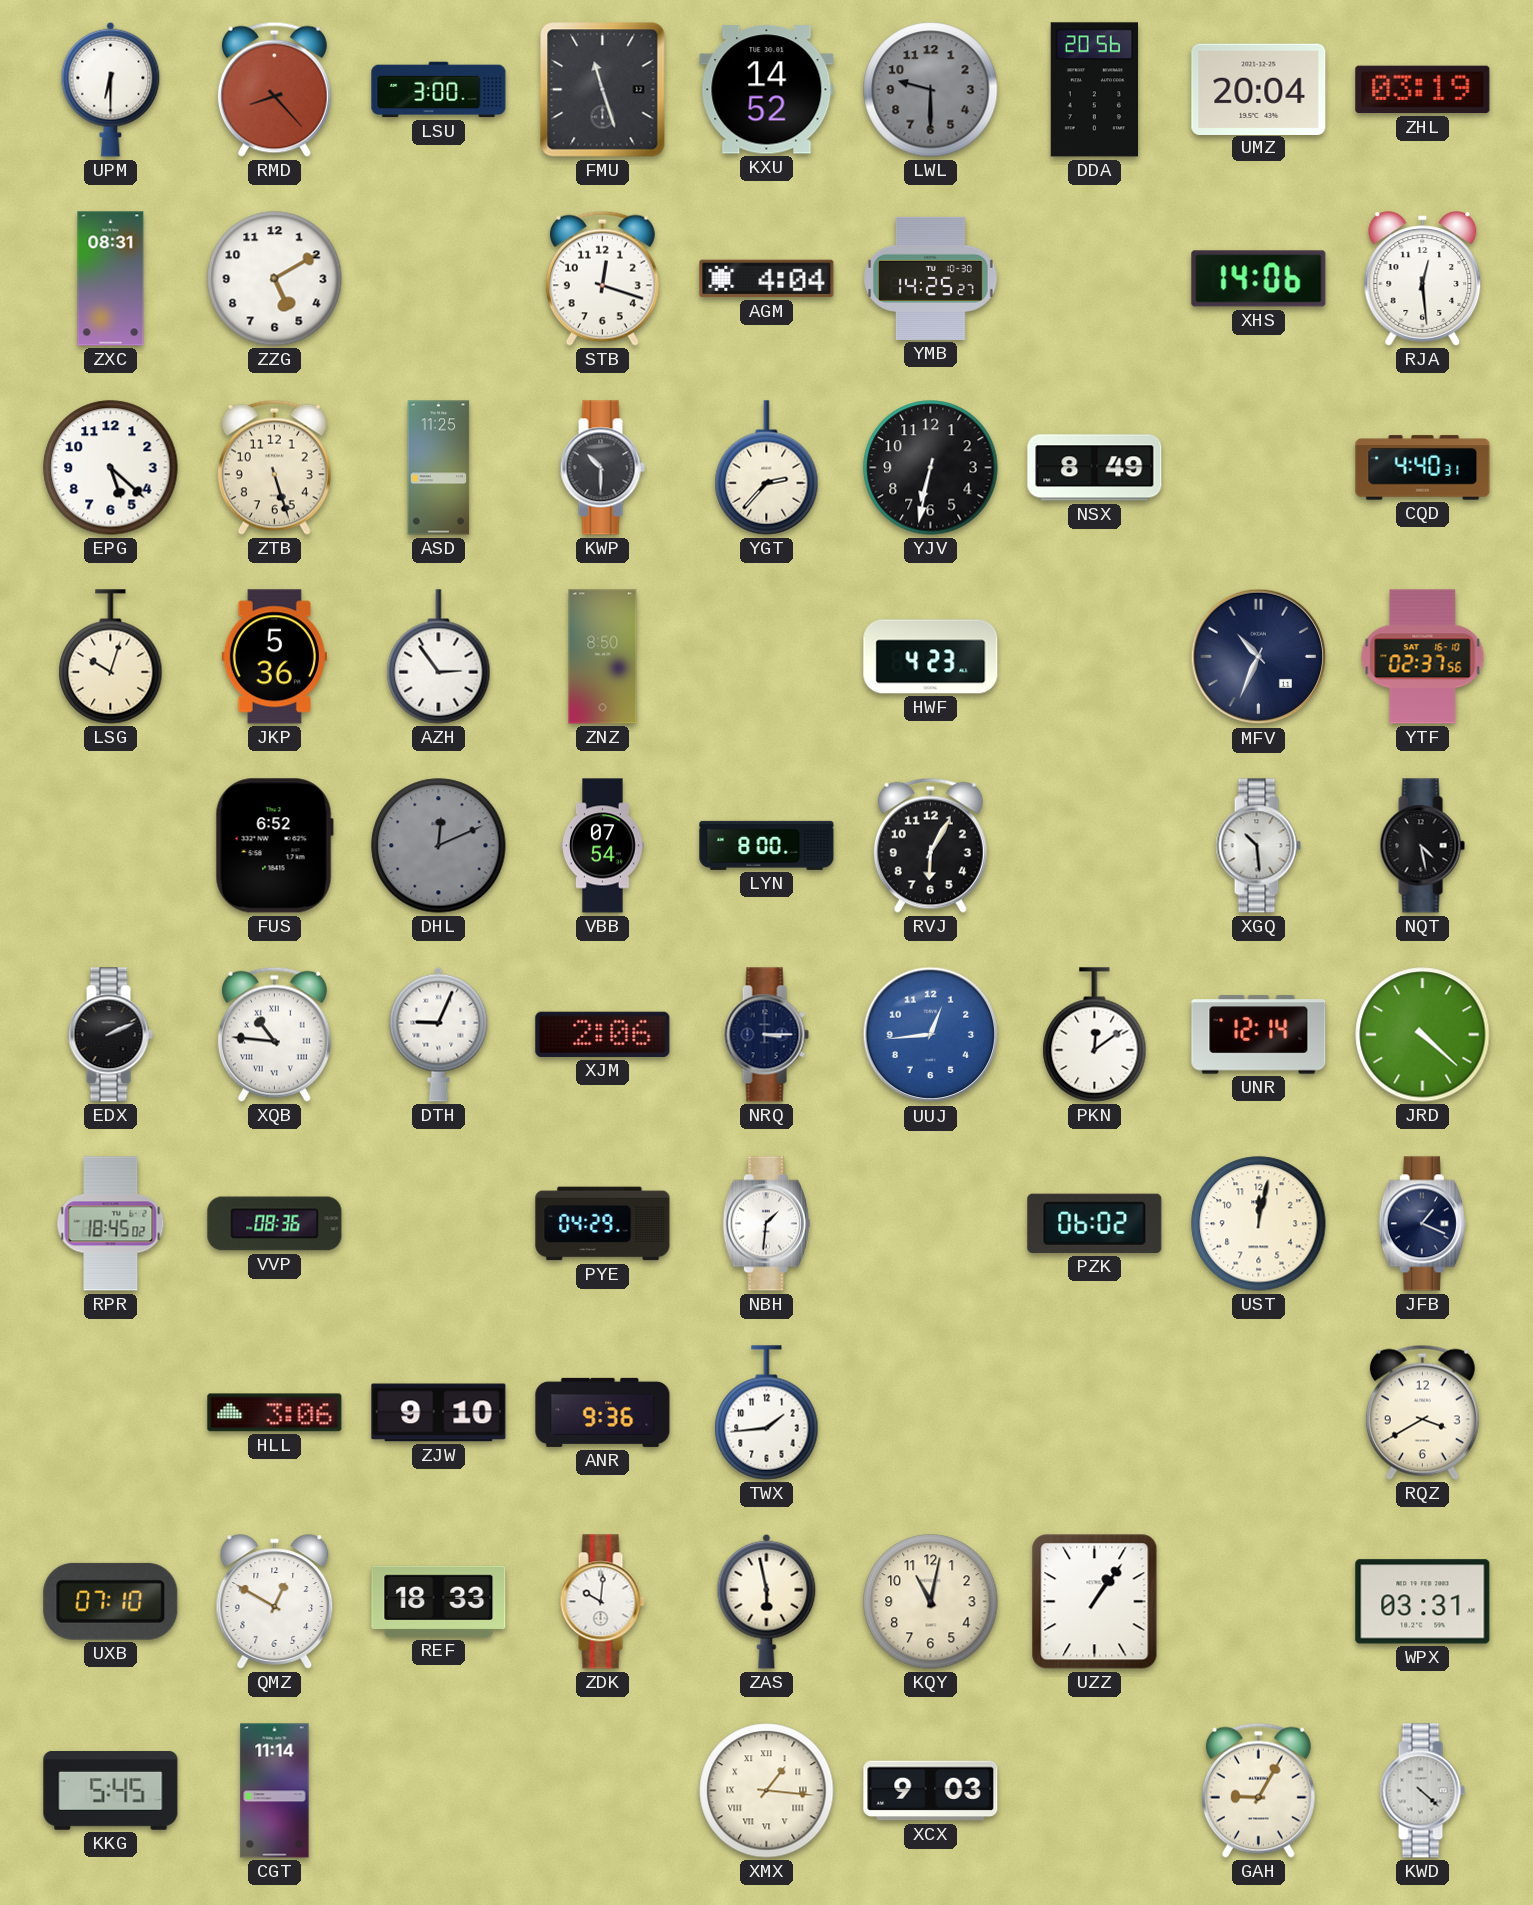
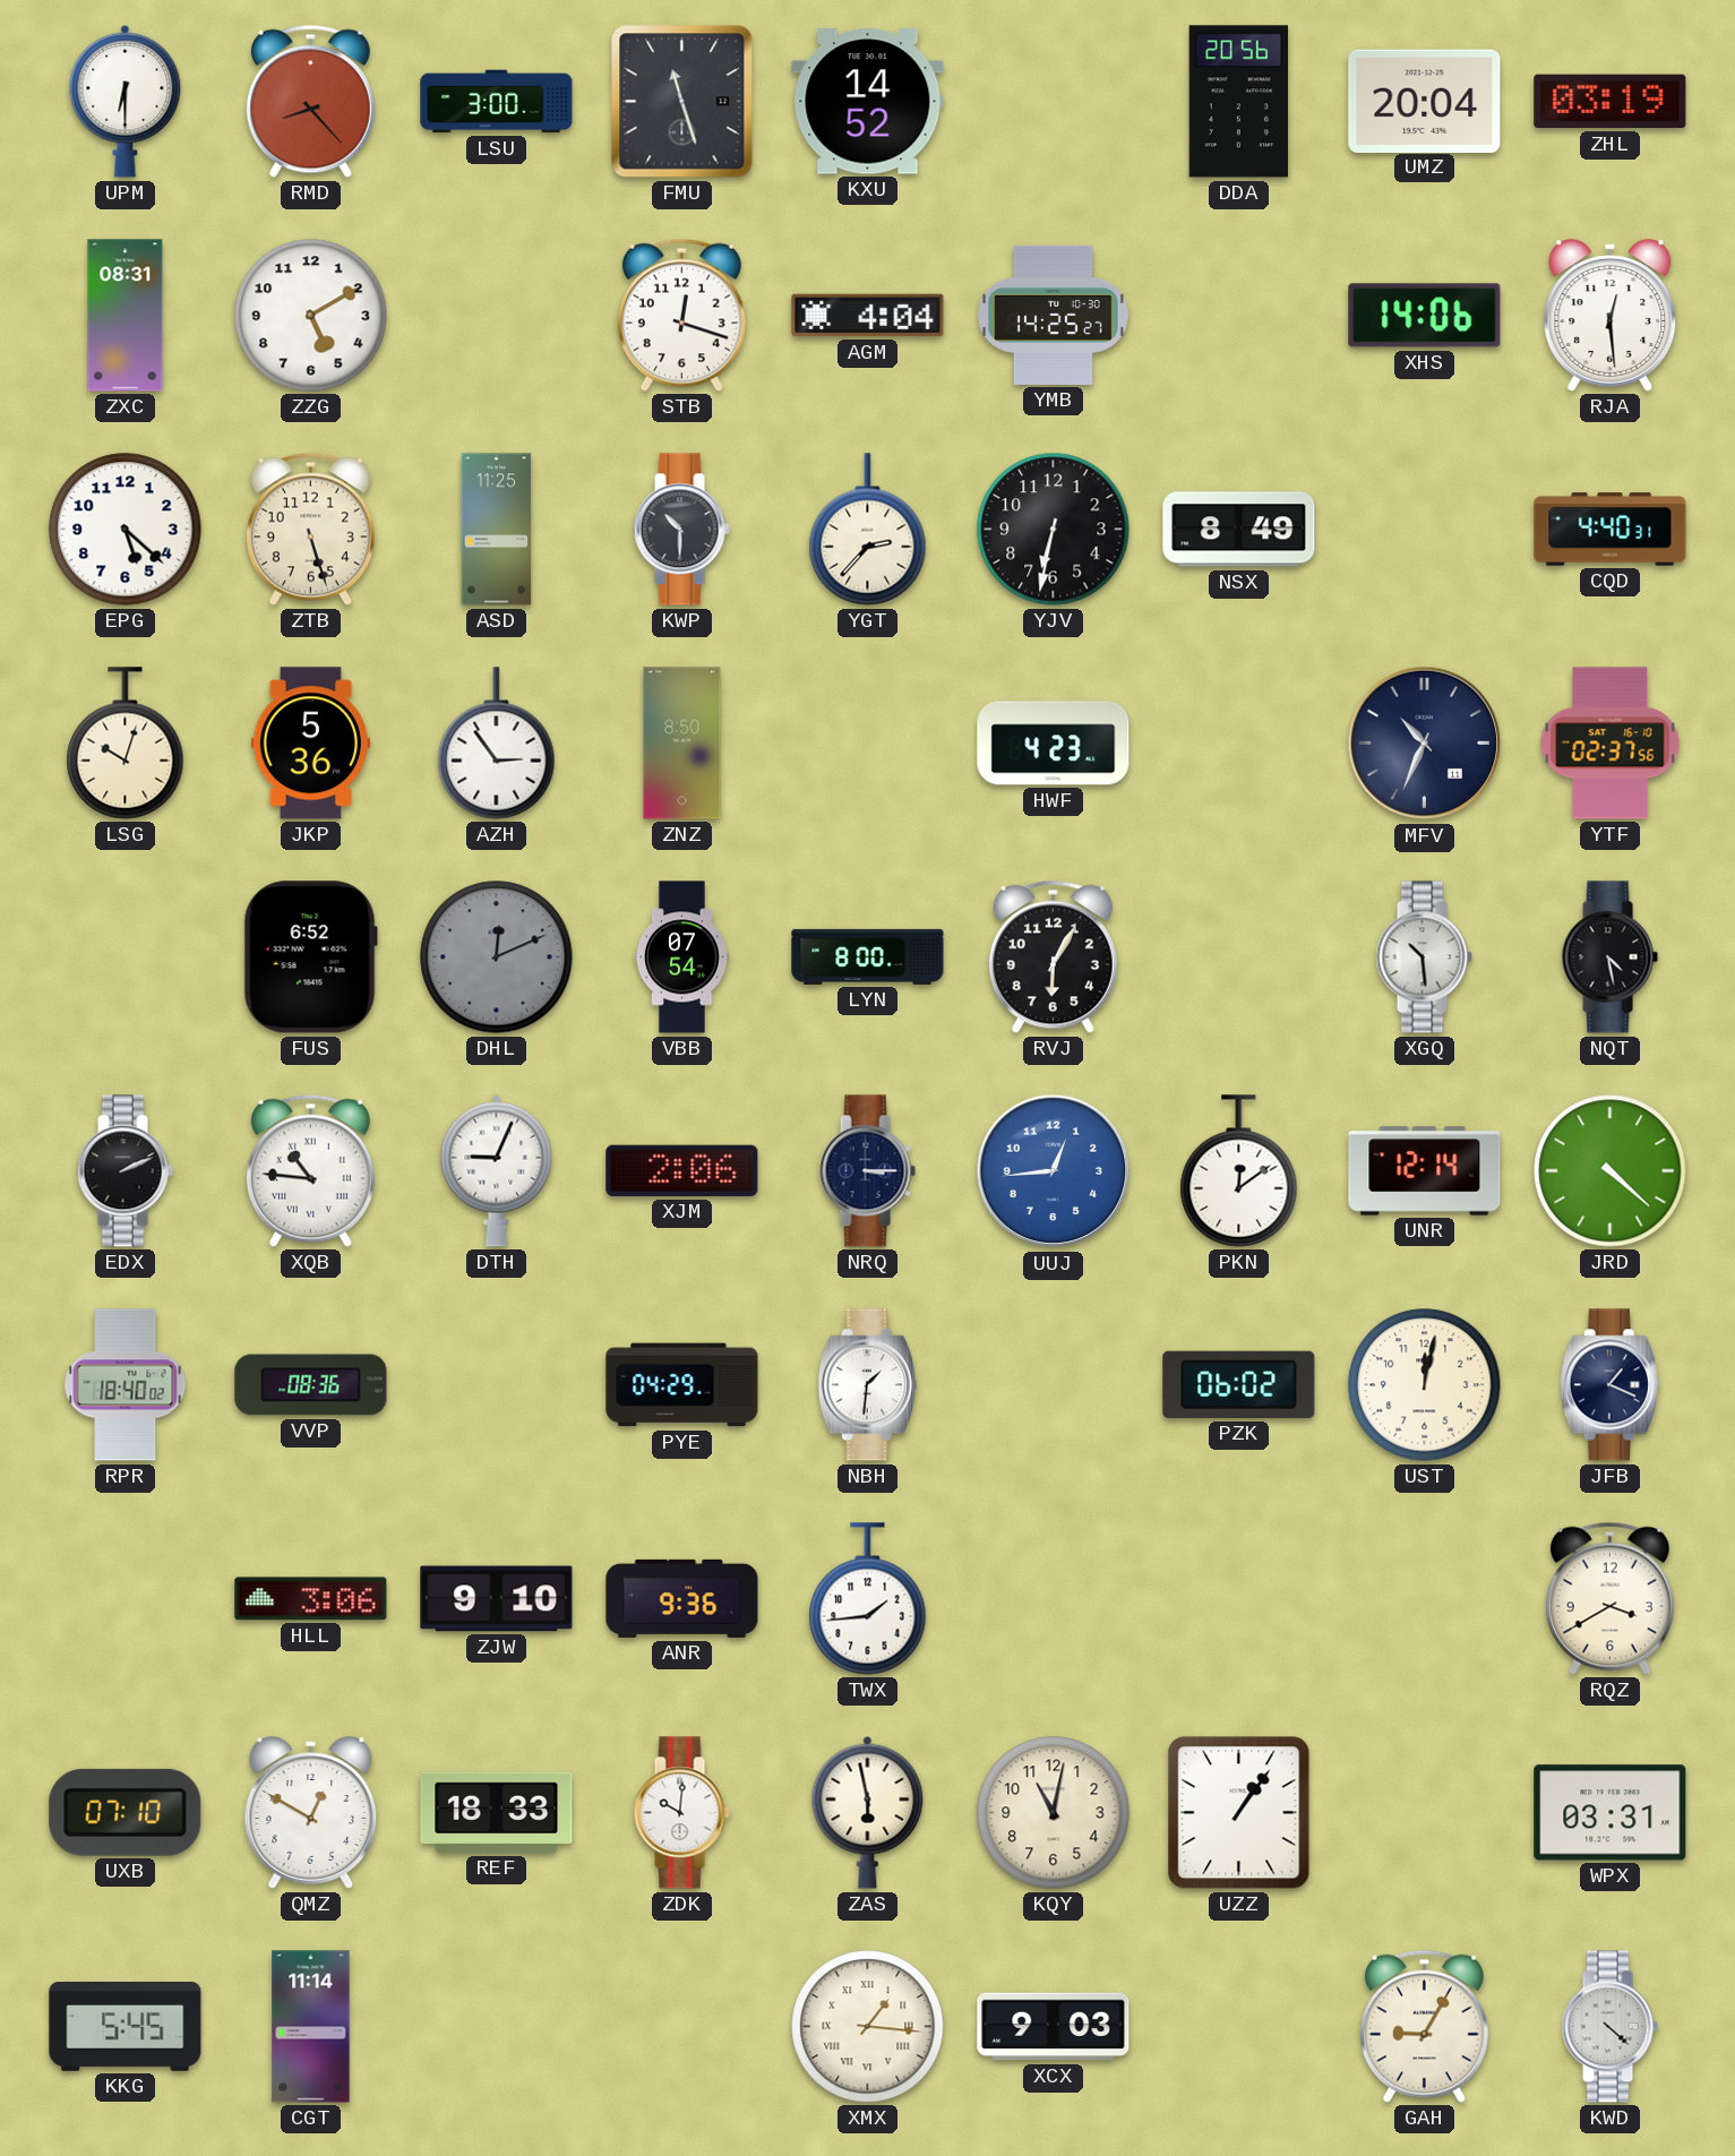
LWL: 9:30 -> none
RPR: 18:45 -> 18:40
